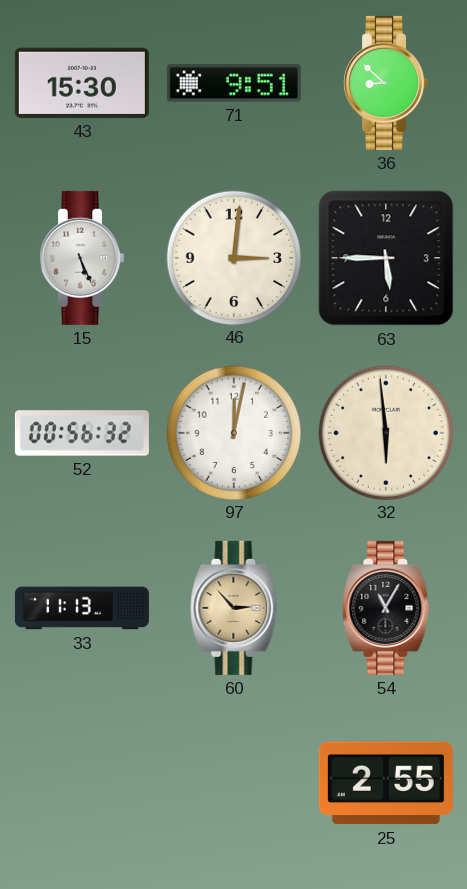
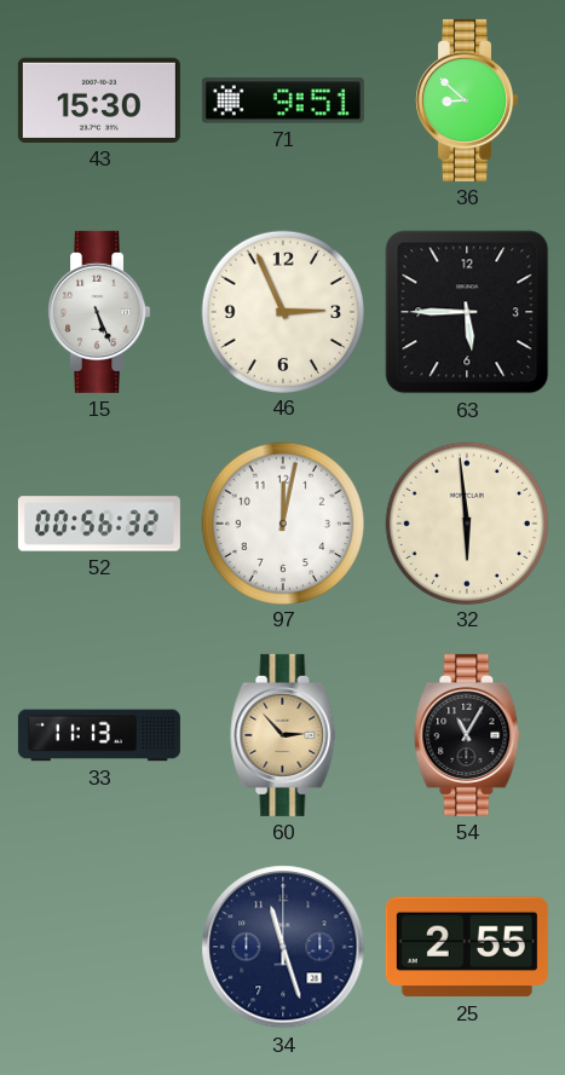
46: 3:01 -> 2:56
34: none -> 11:27
